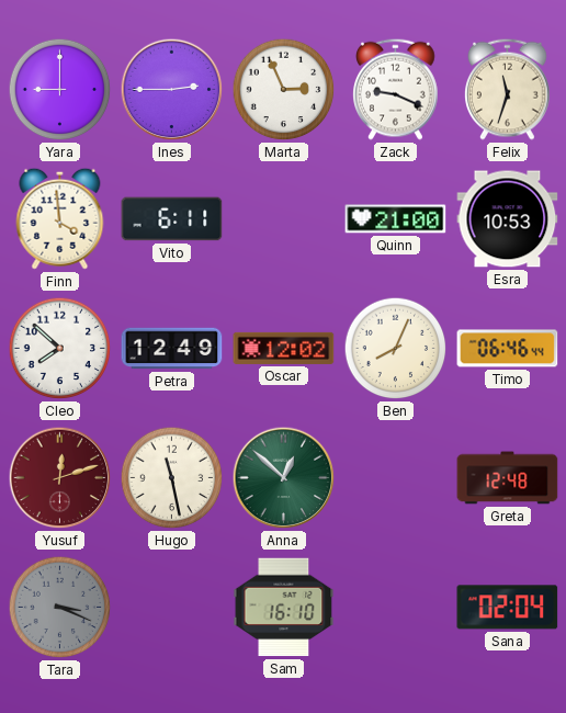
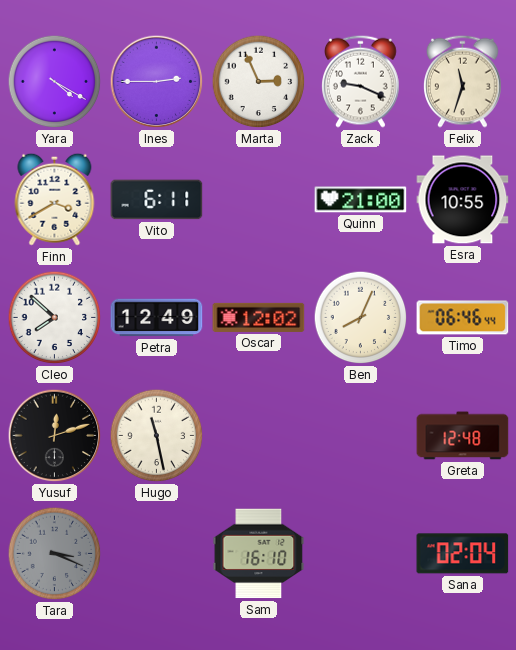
Yara: 9:00 -> 4:20
Finn: 3:59 -> 3:40
Esra: 10:53 -> 10:55
Yusuf dial: burgundy -> black
Anna: 12:52 -> none
